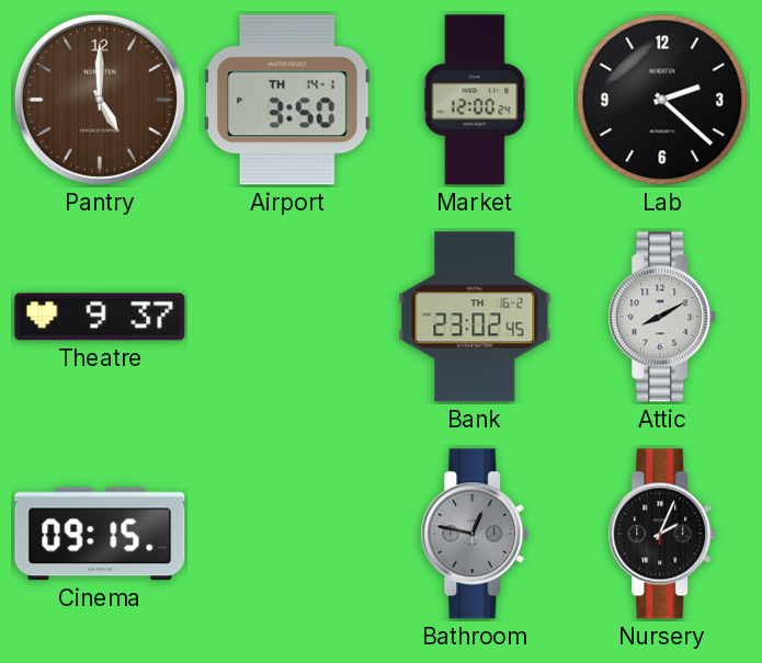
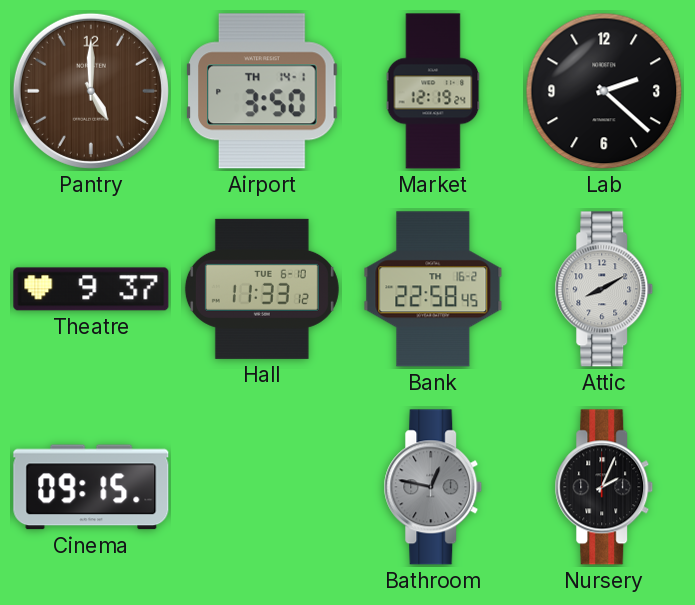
Market: 12:00 -> 12:19
Hall: none -> 11:33
Bank: 23:02 -> 22:58
